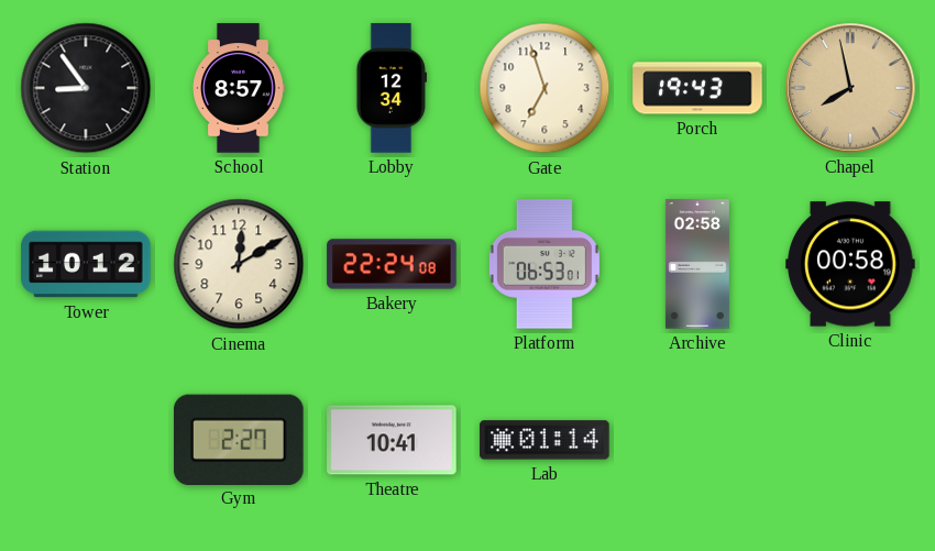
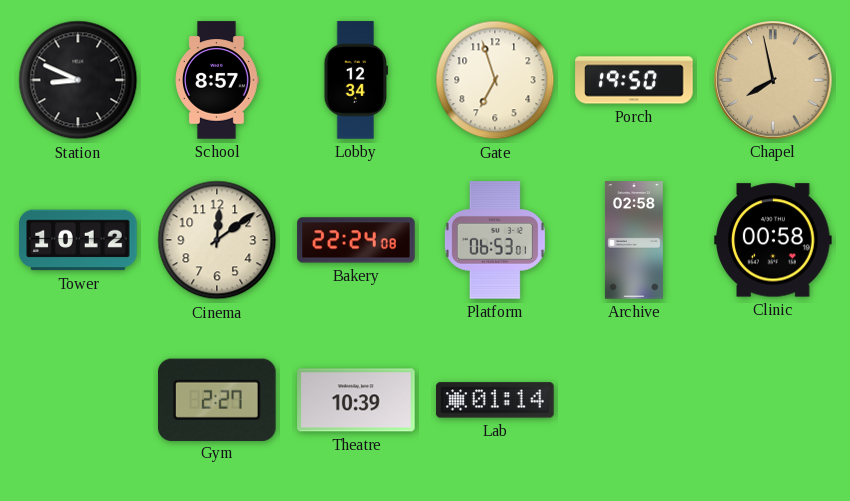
Station: 8:54 -> 8:49
Porch: 19:43 -> 19:50
Cinema: 12:10 -> 12:09
Theatre: 10:41 -> 10:39
